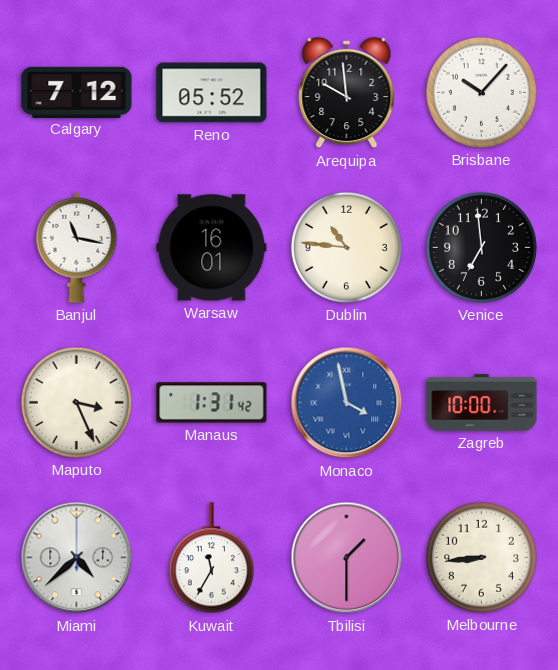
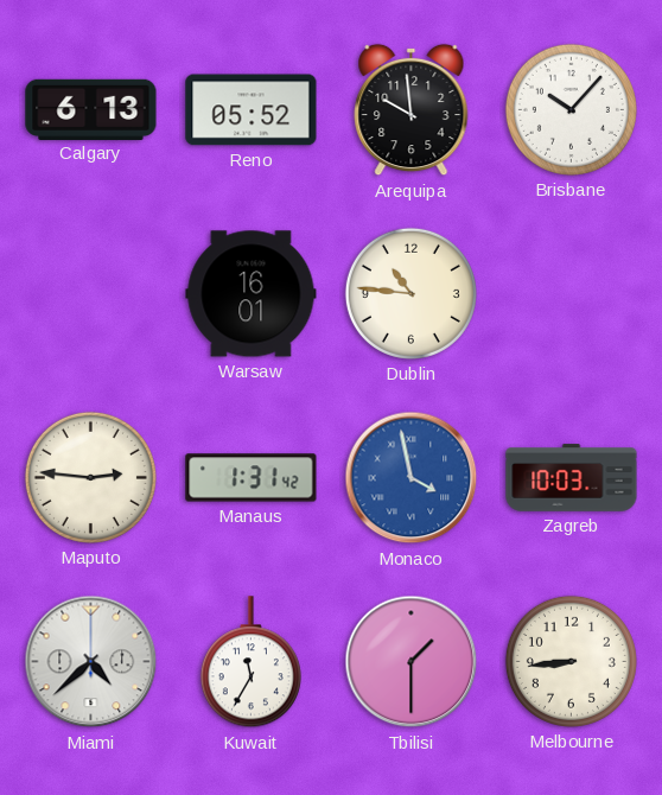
Calgary: 7:12 -> 6:13
Banjul: 11:17 -> none
Venice: 6:59 -> none
Maputo: 3:26 -> 2:46
Zagreb: 10:00 -> 10:03
